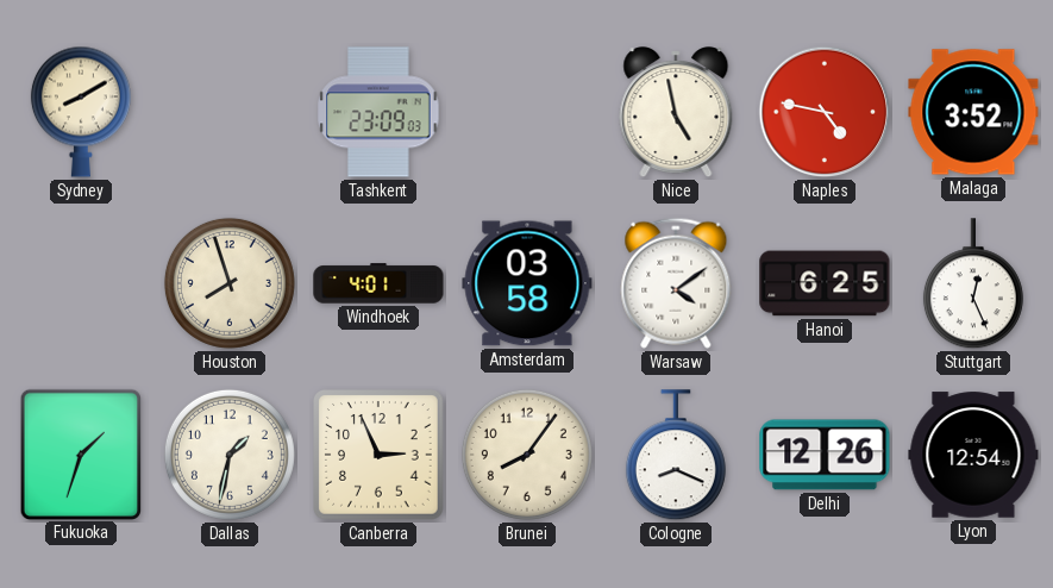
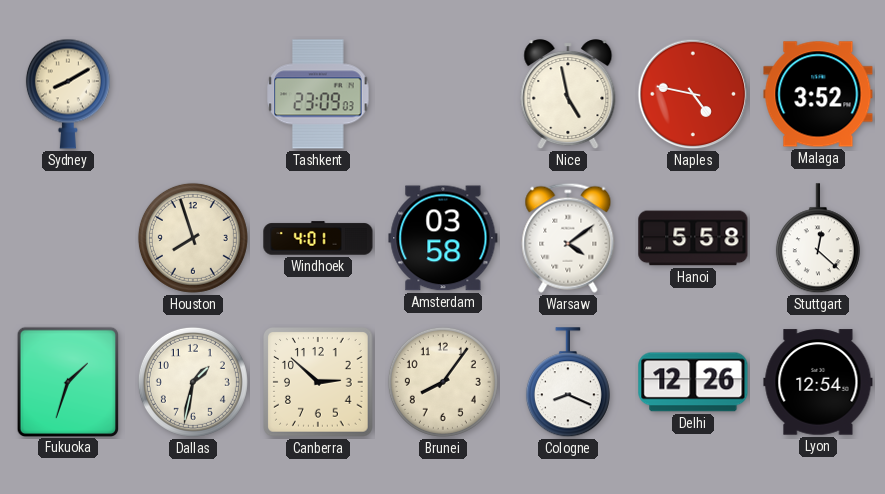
Hanoi: 6:25 -> 5:58
Stuttgart: 12:26 -> 12:22
Canberra: 2:56 -> 2:52
